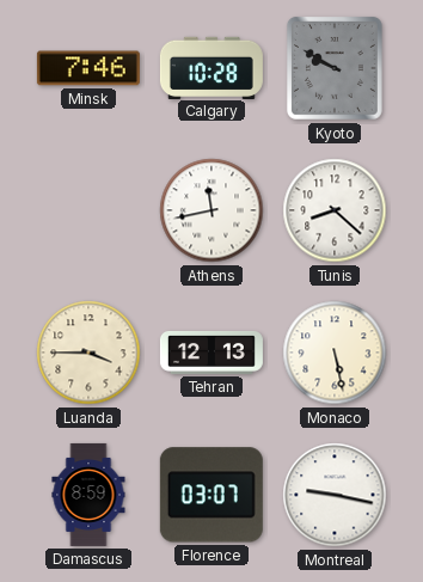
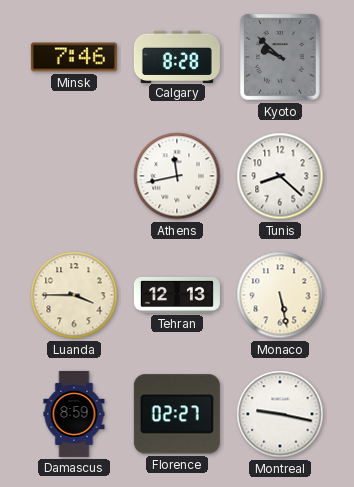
Calgary: 10:28 -> 8:28
Kyoto: 9:50 -> 9:52
Florence: 03:07 -> 02:27
